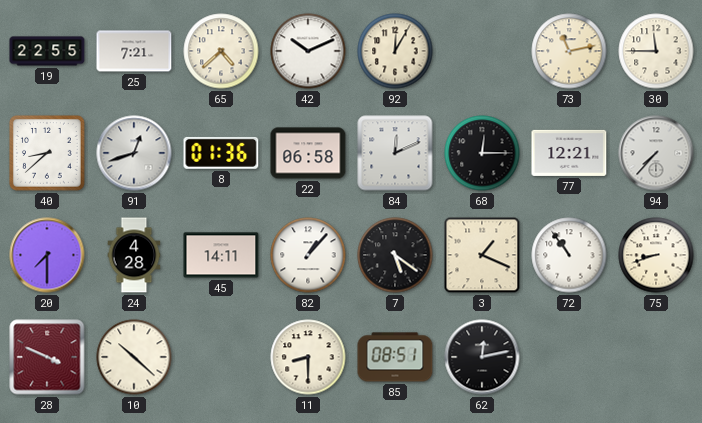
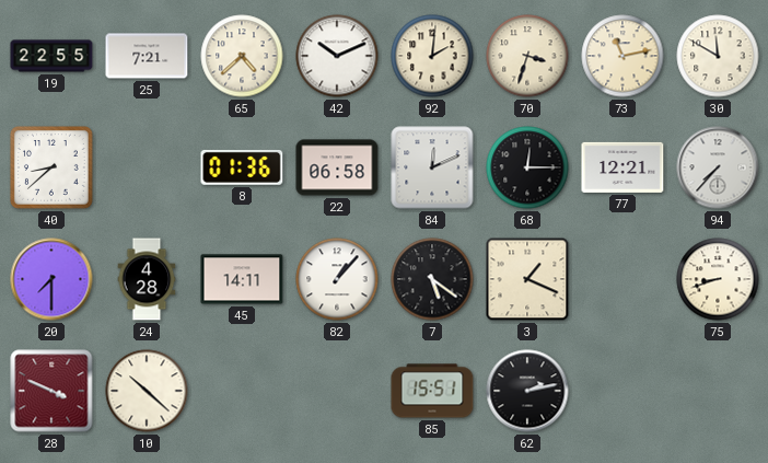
92: 12:05 -> 2:01
70: none -> 3:33
30: 11:45 -> 11:50
91: 12:42 -> none
72: 10:54 -> none
11: 8:30 -> none
85: 08:51 -> 15:51
62: 12:13 -> 2:13
